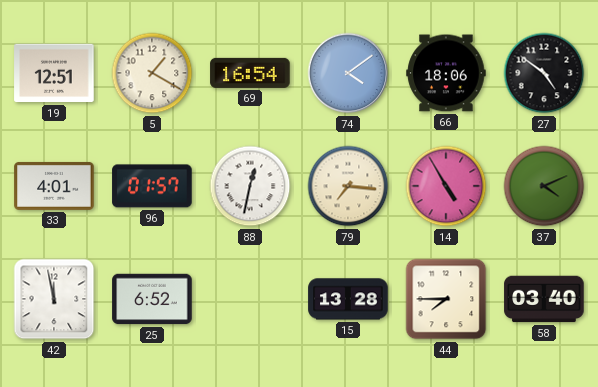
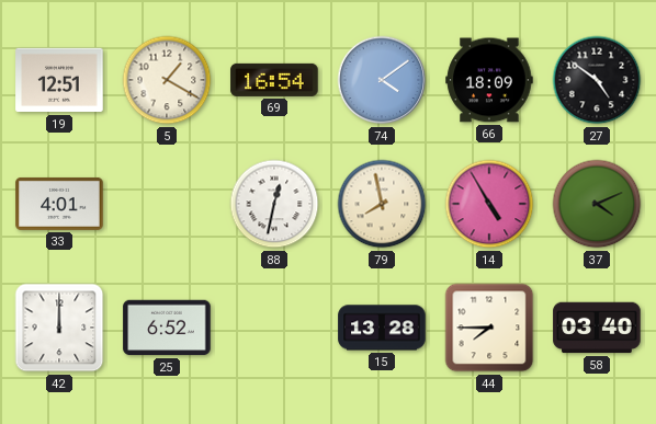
66: 18:06 -> 18:09
96: 01:57 -> none
79: 7:16 -> 7:58
42: 11:58 -> 12:00
